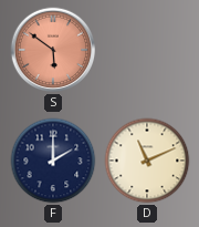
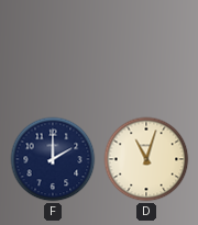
S: 5:51 -> none
D: 11:11 -> 11:03
